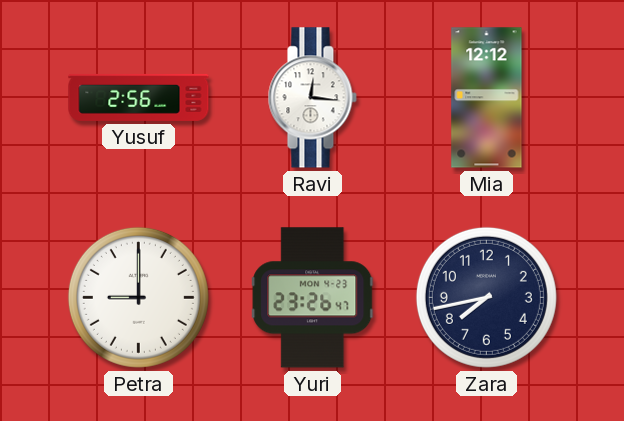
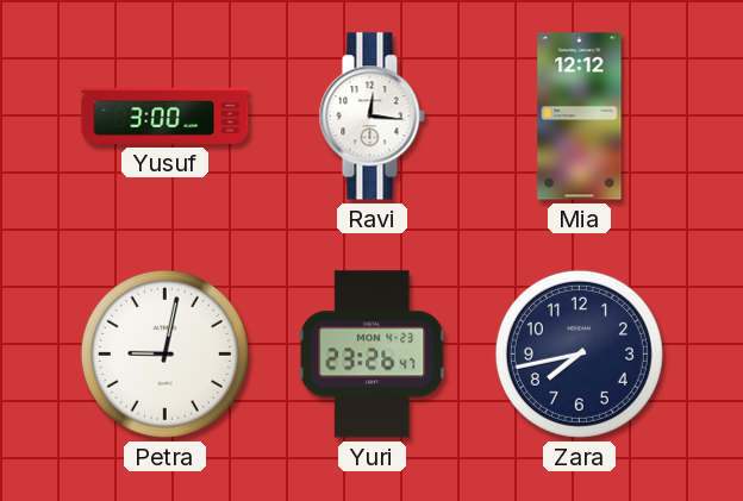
Yusuf: 2:56 -> 3:00
Petra: 9:00 -> 9:02
